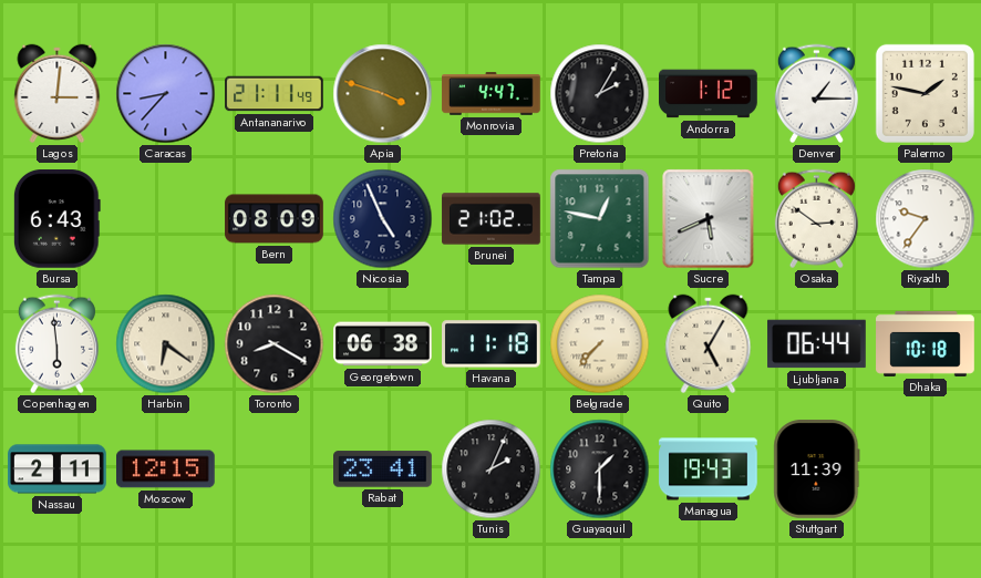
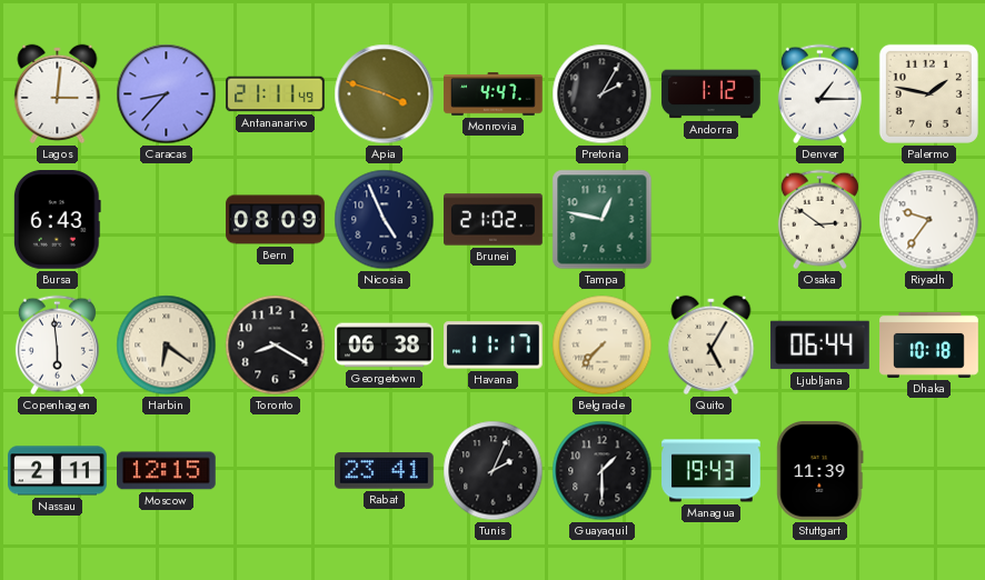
Sucre: 5:41 -> none
Havana: 11:18 -> 11:17
